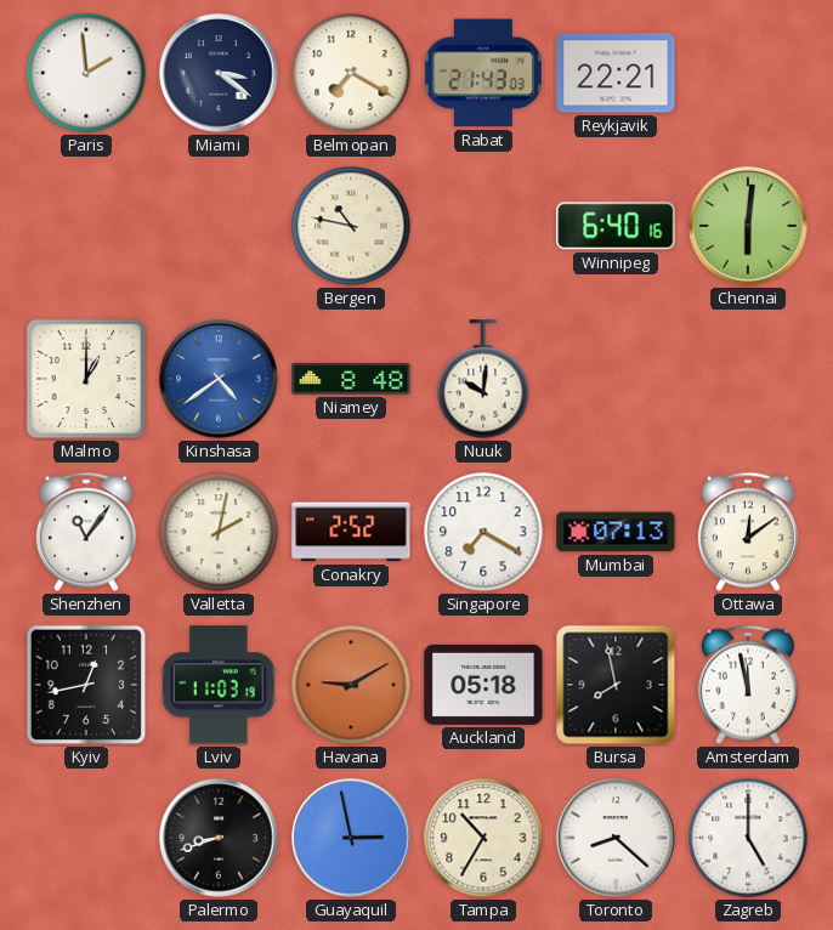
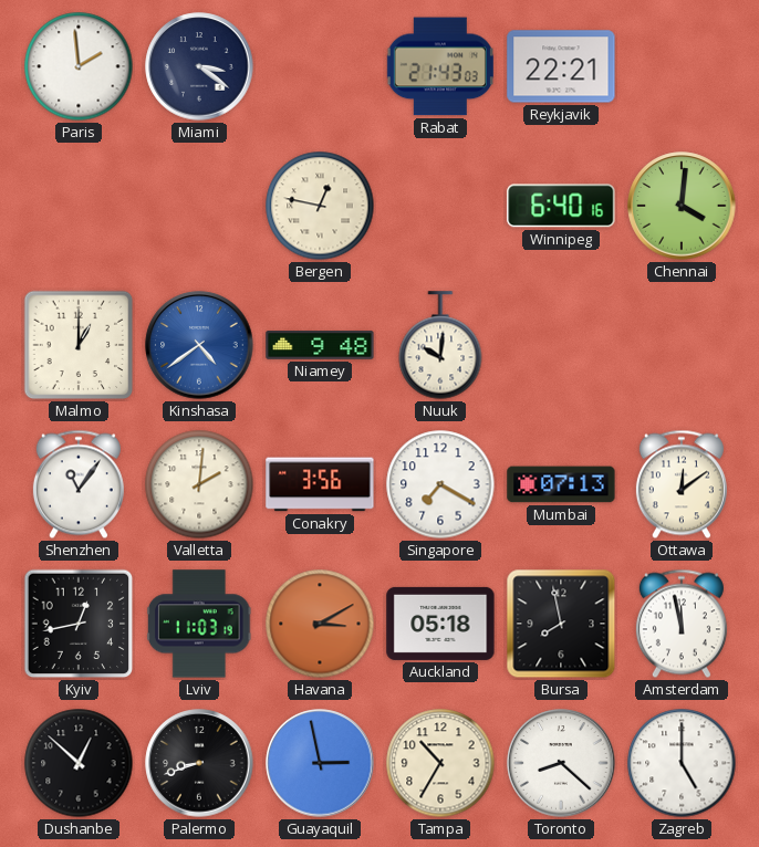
Belmopan: 7:20 -> none
Bergen: 10:47 -> 12:47
Chennai: 6:01 -> 4:01
Niamey: 8:48 -> 9:48
Valletta: 2:02 -> 2:01
Conakry: 2:52 -> 3:56
Havana: 9:10 -> 3:10
Dushanbe: none -> 12:52
